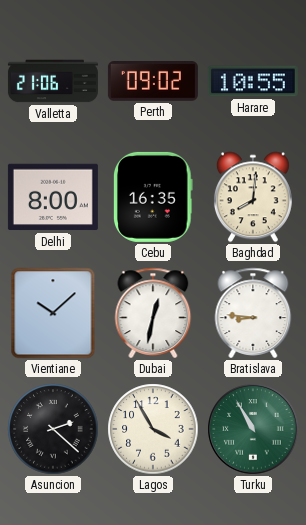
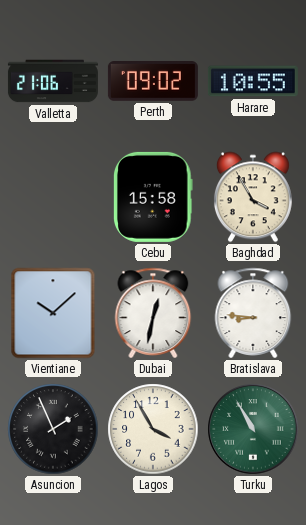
Delhi: 8:00 -> none
Cebu: 16:35 -> 15:58
Baghdad: 8:01 -> 3:55
Asuncion: 2:22 -> 1:56
